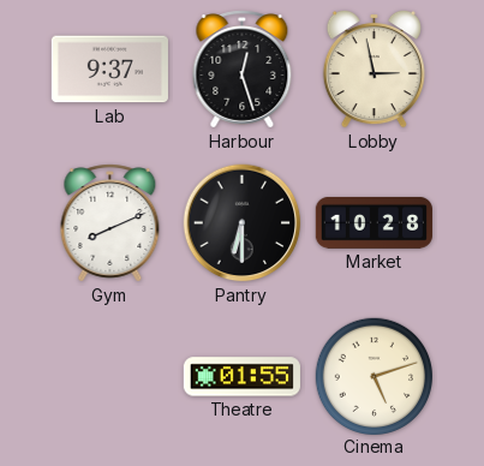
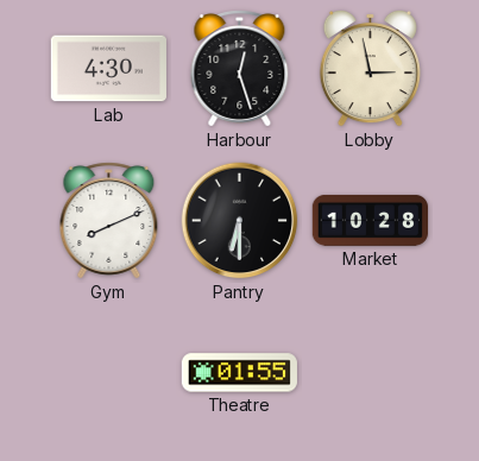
Lab: 9:37 -> 4:30
Cinema: 5:12 -> none
